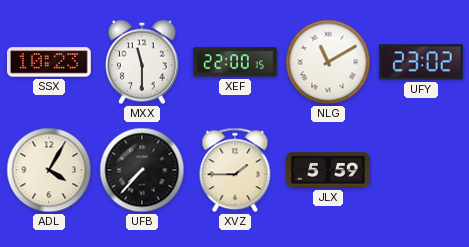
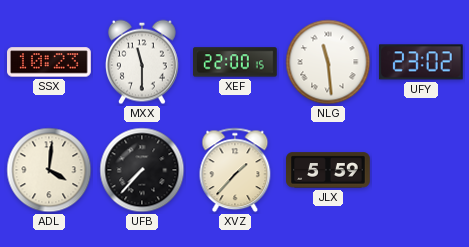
NLG: 11:10 -> 11:29
ADL: 4:05 -> 4:01
XVZ: 1:45 -> 1:37
